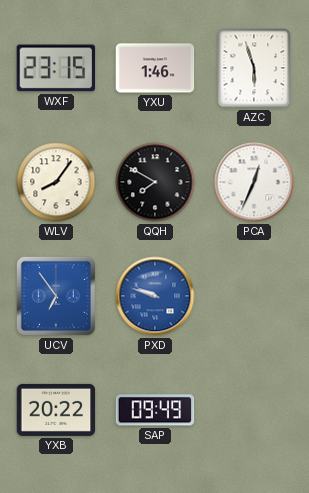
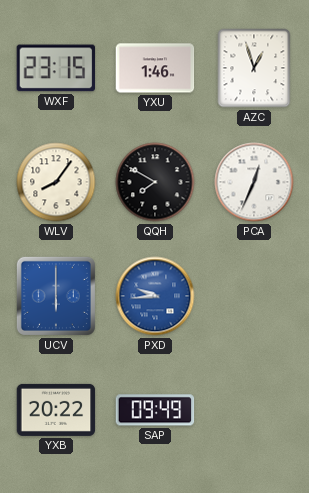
AZC: 5:57 -> 12:57
UCV: 6:54 -> 6:00
PXD: 9:48 -> 9:44
